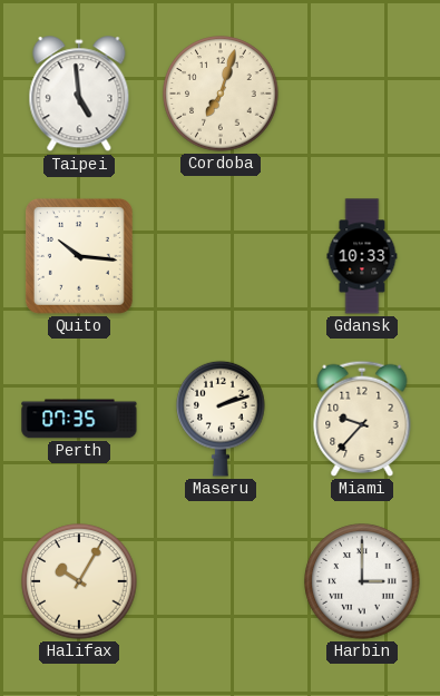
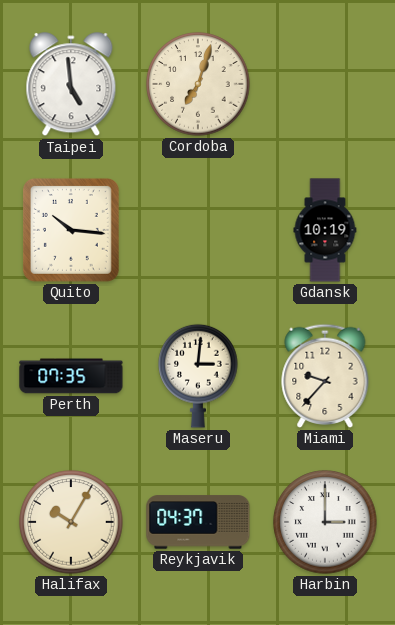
Gdansk: 10:33 -> 10:19
Maseru: 2:12 -> 3:01
Reykjavik: none -> 04:37
